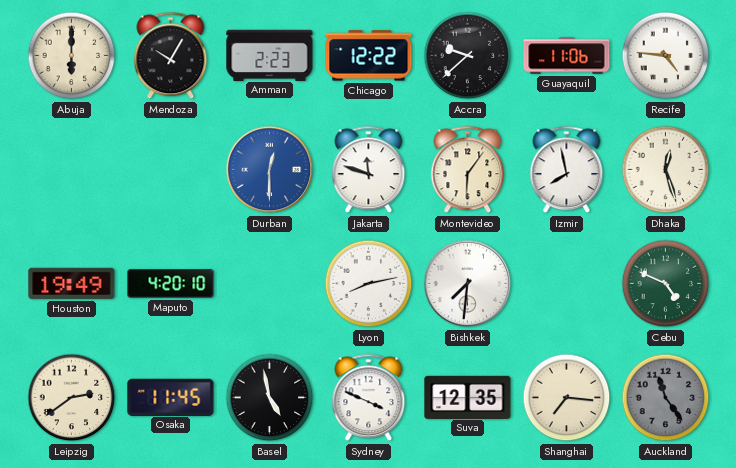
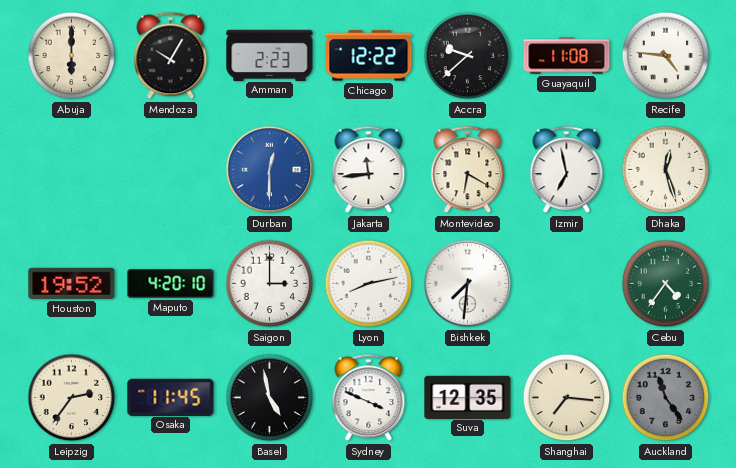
Guayaquil: 11:06 -> 11:08
Jakarta: 11:48 -> 11:44
Montevideo: 6:06 -> 6:20
Izmir: 7:58 -> 6:58
Houston: 19:49 -> 19:52
Saigon: none -> 3:00
Cebu: 4:49 -> 4:36
Leipzig: 2:39 -> 2:36
